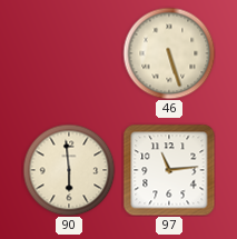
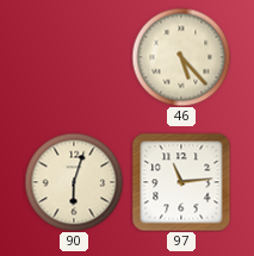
46: 5:27 -> 5:23
90: 5:59 -> 6:03
